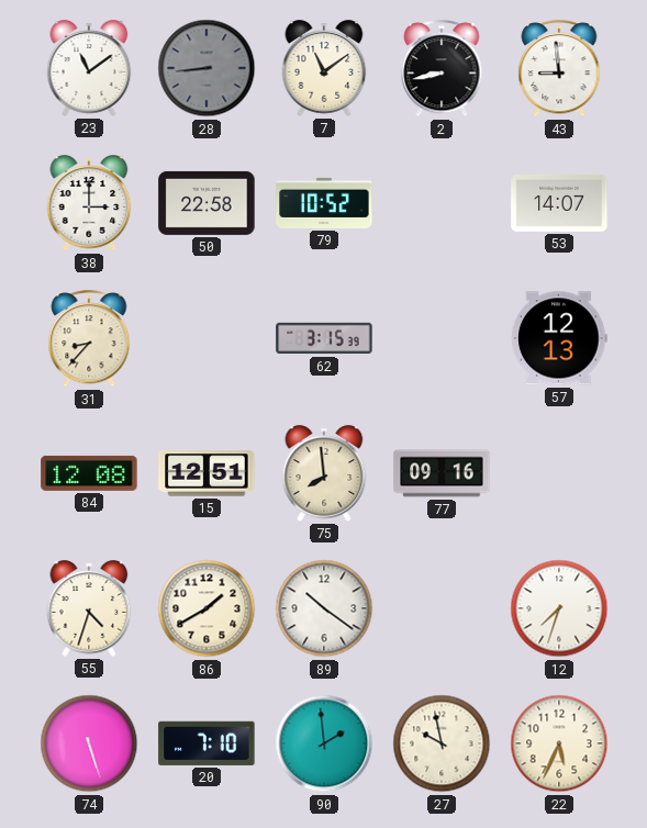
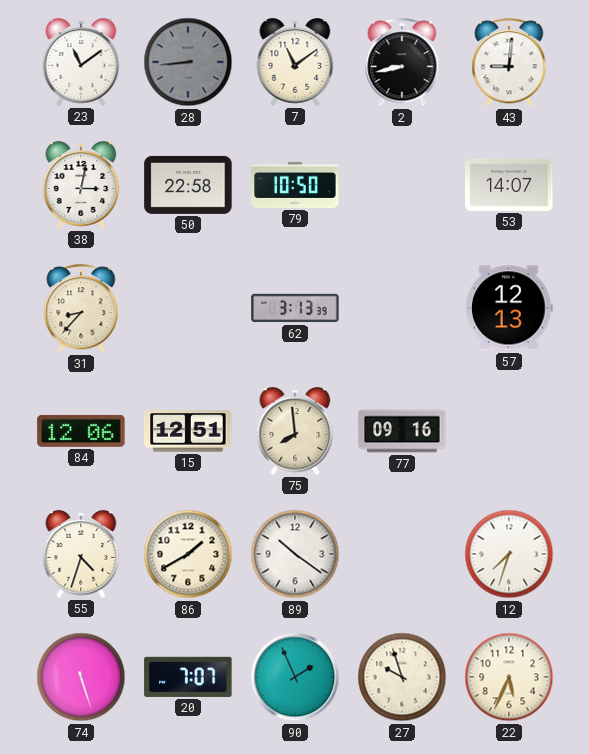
43: 8:59 -> 9:01
38: 3:00 -> 3:02
79: 10:52 -> 10:50
62: 3:15 -> 3:13
84: 12:08 -> 12:06
20: 7:10 -> 7:07
90: 1:59 -> 1:56
27: 9:58 -> 9:57
